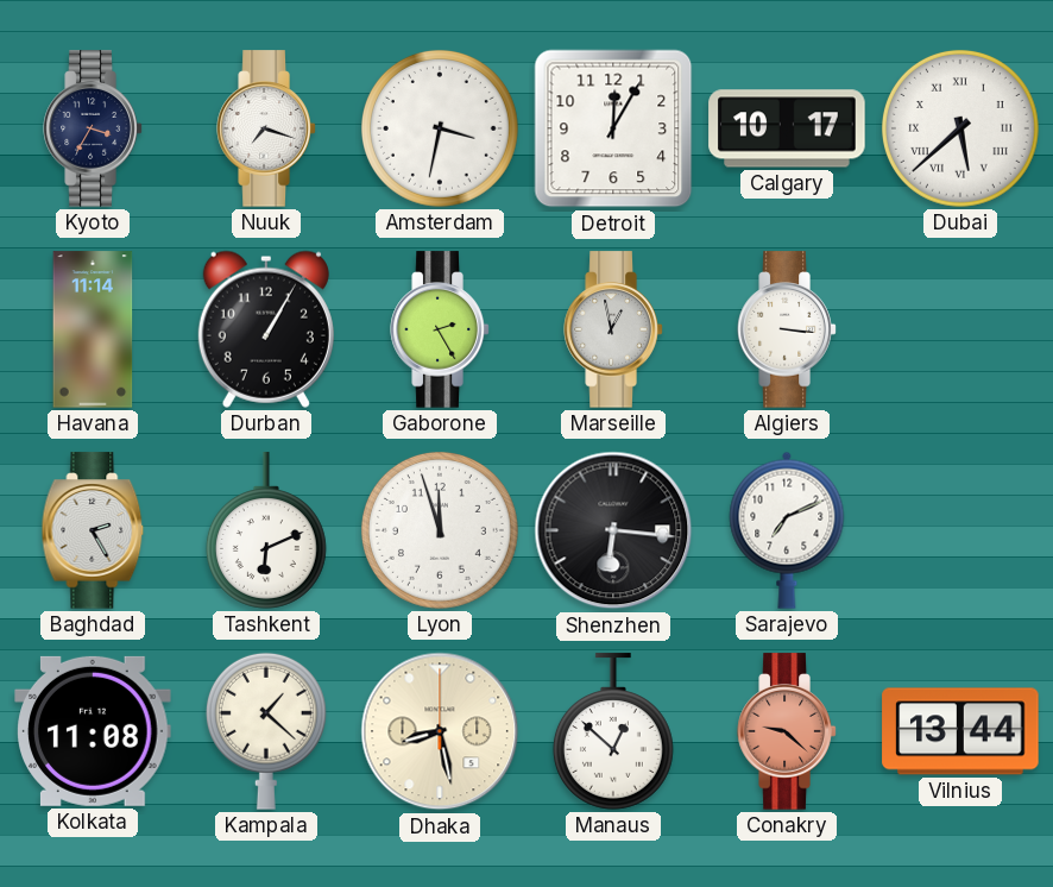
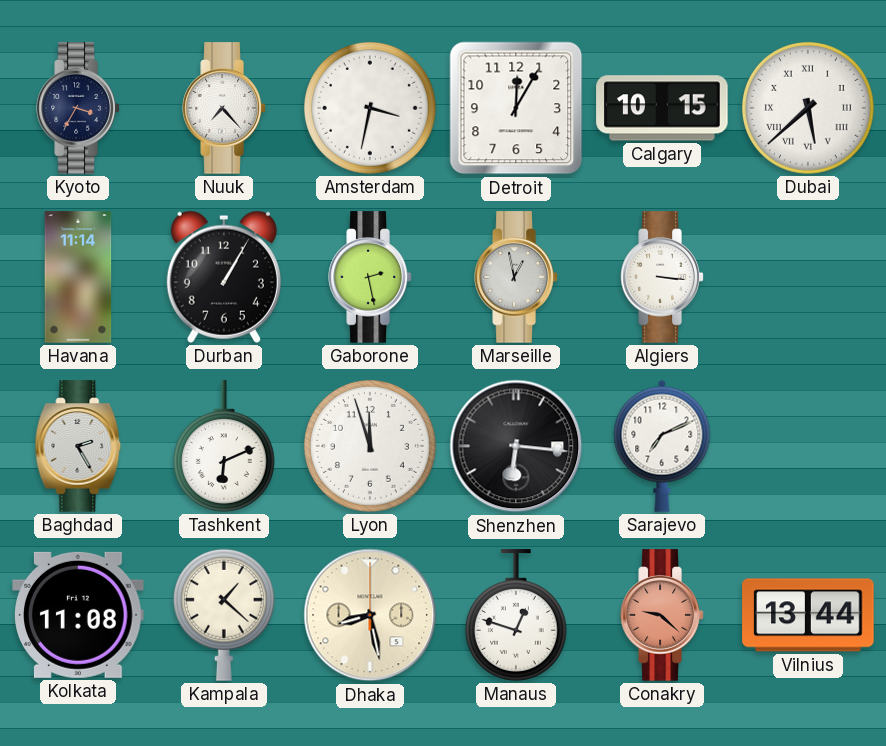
Nuuk: 7:18 -> 7:23
Calgary: 10:17 -> 10:15
Gaborone: 2:25 -> 2:28
Manaus: 12:52 -> 12:48
